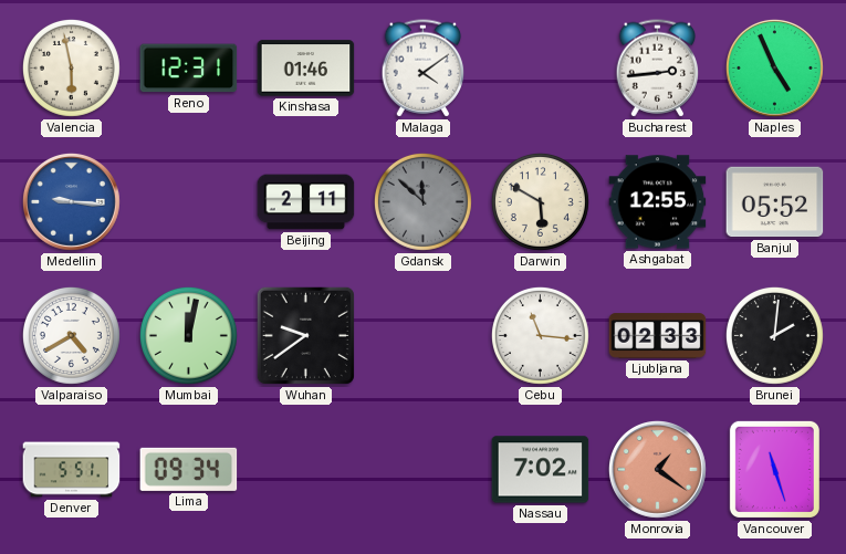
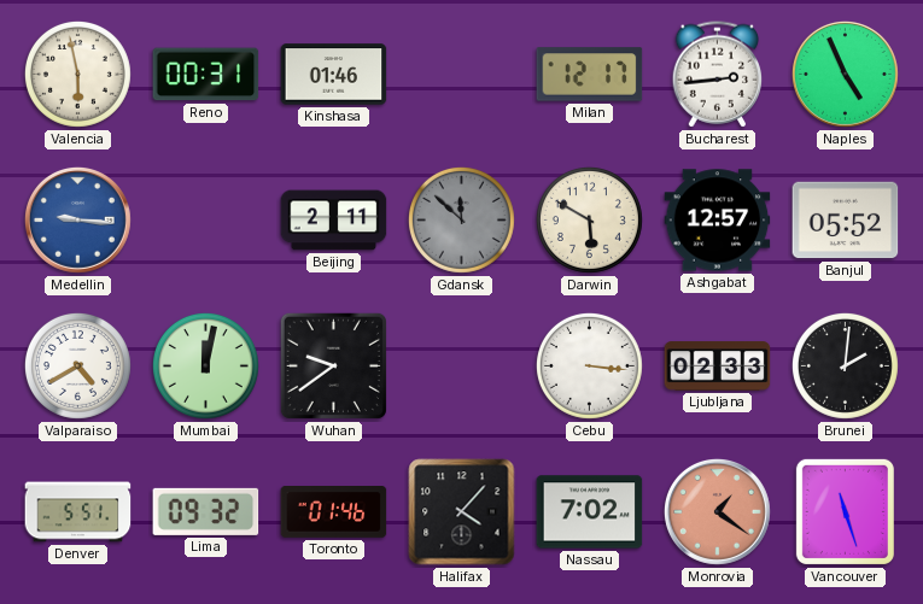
Reno: 12:31 -> 00:31
Malaga: 4:09 -> none
Milan: none -> 12:17
Ashgabat: 12:55 -> 12:57
Cebu: 11:16 -> 3:16
Lima: 09:34 -> 09:32
Toronto: none -> 01:46
Halifax: none -> 4:07
